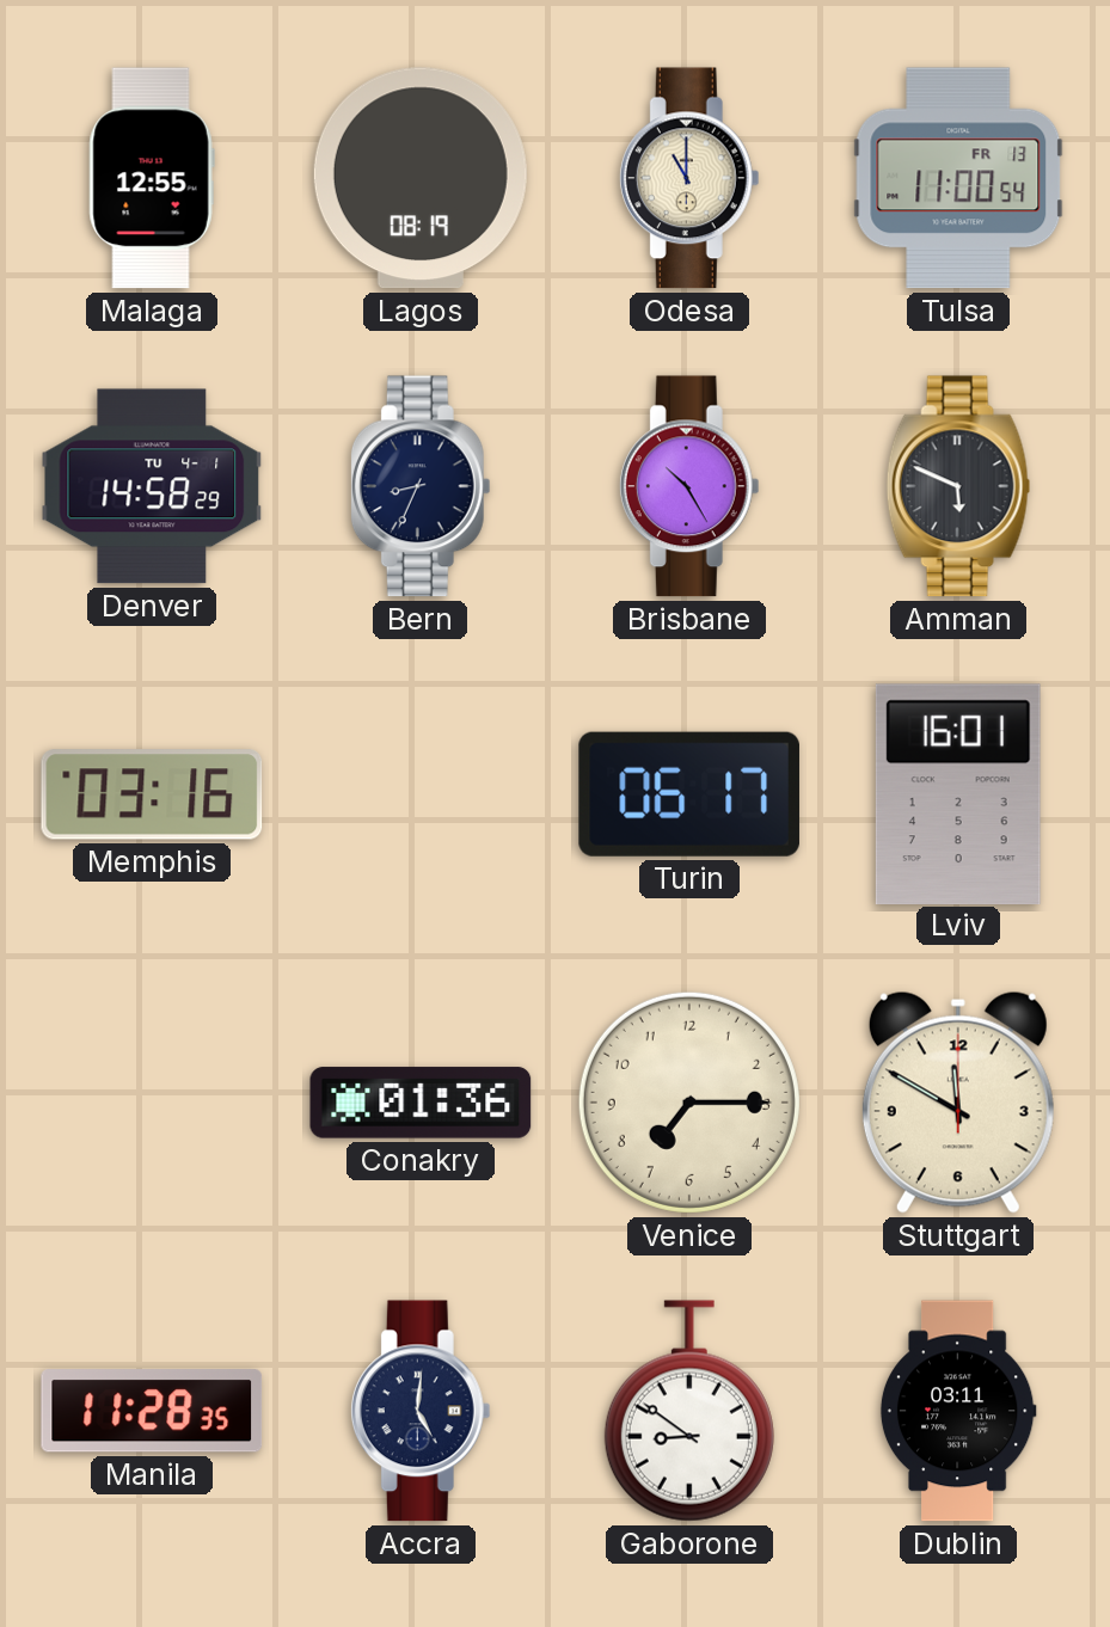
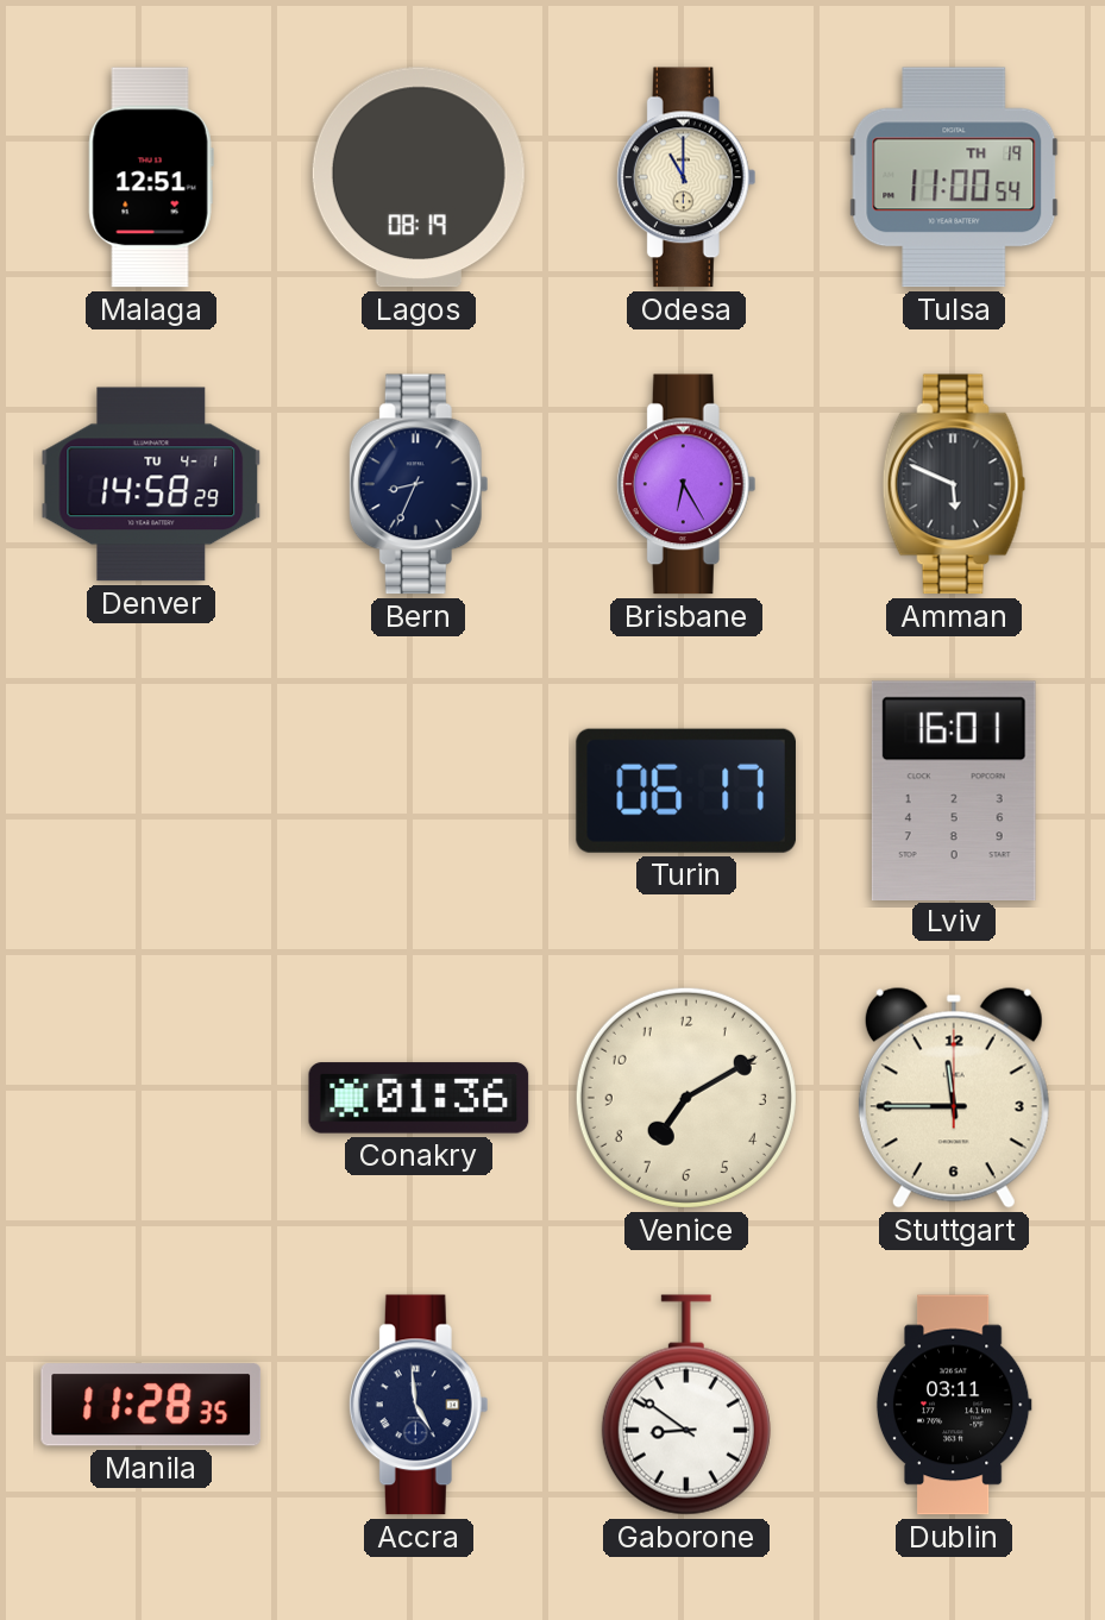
Malaga: 12:55 -> 12:51
Tulsa date: FR 13 -> TH 19
Brisbane: 10:25 -> 6:25
Memphis: 03:16 -> none
Venice: 7:15 -> 7:10
Stuttgart: 11:50 -> 11:45
Accra: 5:01 -> 4:59
